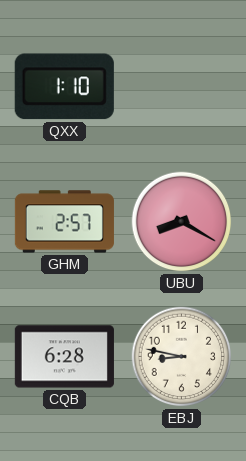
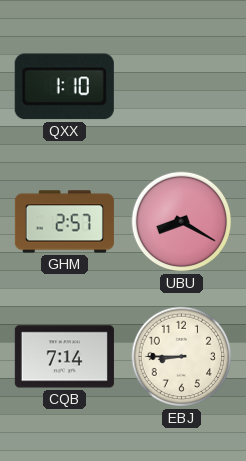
CQB: 6:28 -> 7:14
EBJ: 8:47 -> 8:45
